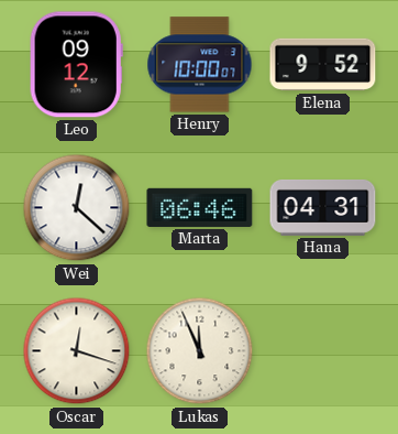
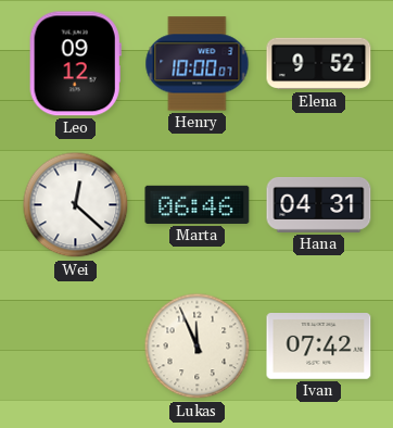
Oscar: 12:18 -> none
Ivan: none -> 07:42
